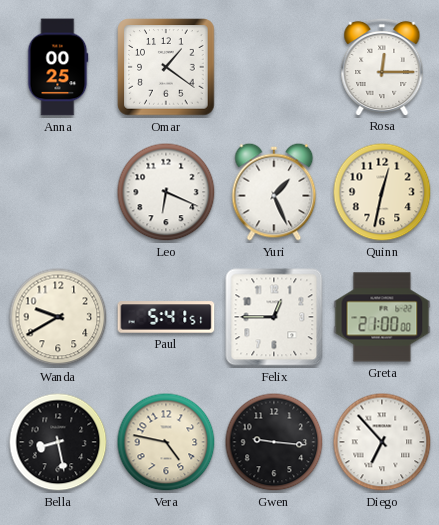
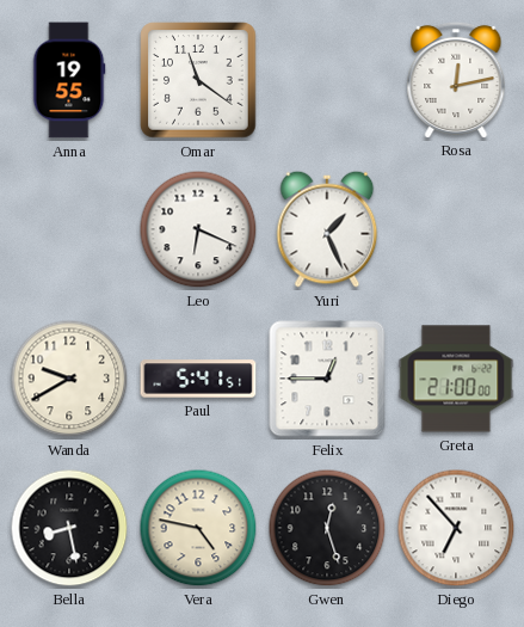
Anna: 00:25 -> 19:55
Omar: 1:21 -> 11:21
Rosa: 12:15 -> 12:13
Quinn: 12:32 -> none
Gwen: 9:16 -> 12:27
